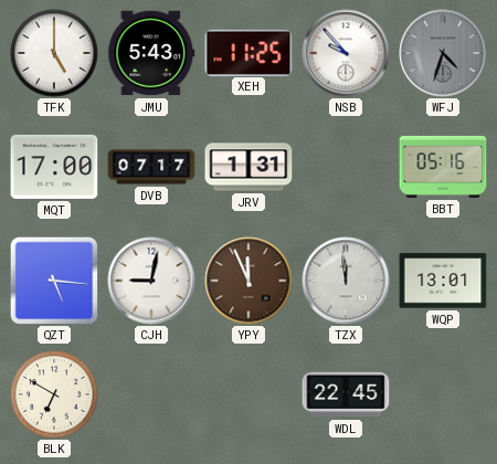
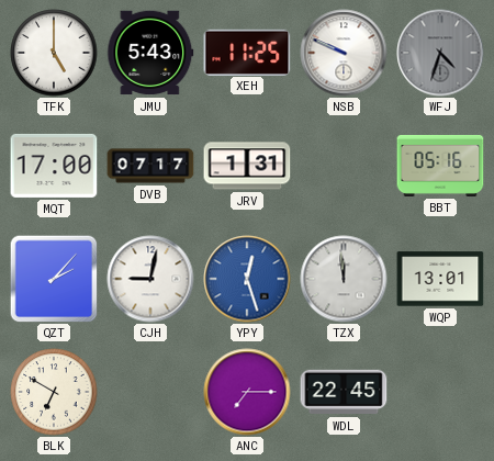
NSB: 9:53 -> 9:49
QZT: 5:16 -> 2:07
YPY: 11:56 -> 12:27
YPY dial: brown -> blue
ANC: none -> 7:15
